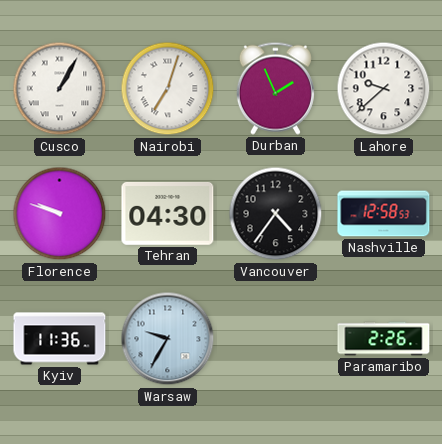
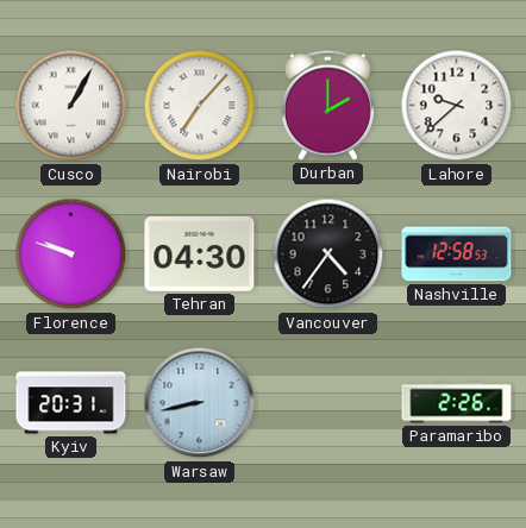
Nairobi: 7:03 -> 7:07
Durban: 1:56 -> 2:00
Kyiv: 11:36 -> 20:31
Warsaw: 9:35 -> 8:43
